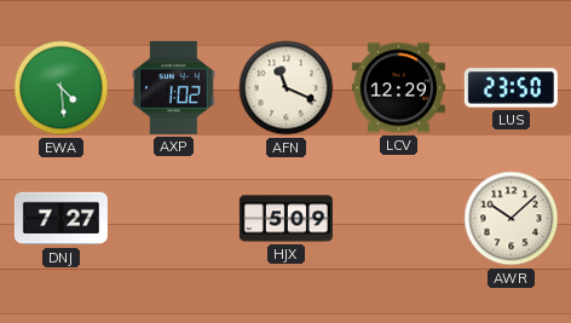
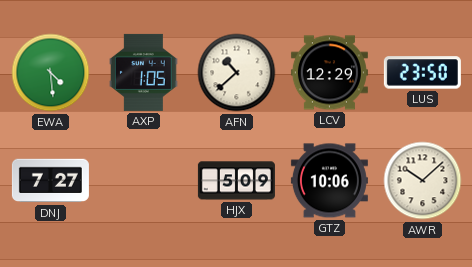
AXP: 1:02 -> 1:05
AFN: 11:19 -> 10:38
GTZ: none -> 10:06
